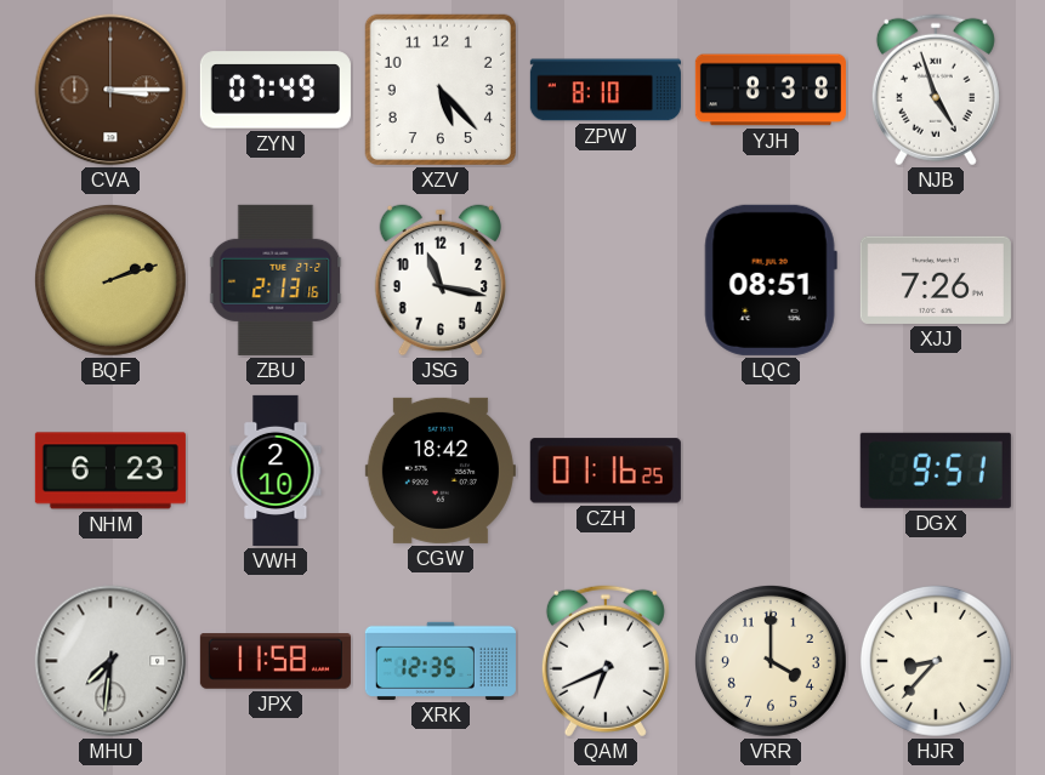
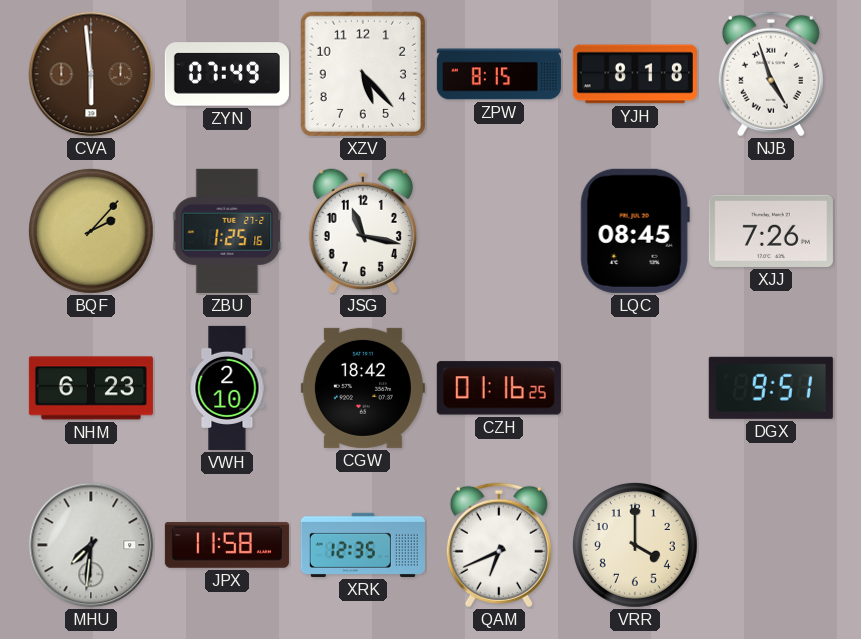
CVA: 3:15 -> 5:59
ZPW: 8:10 -> 8:15
YJH: 8:38 -> 8:18
BQF: 2:12 -> 2:07
ZBU: 2:13 -> 1:25
LQC: 08:51 -> 08:45
HJR: 8:37 -> none
